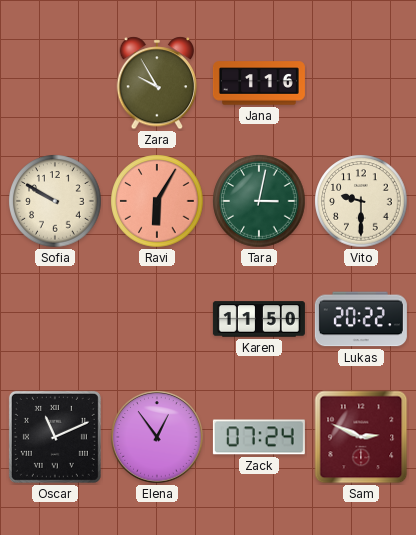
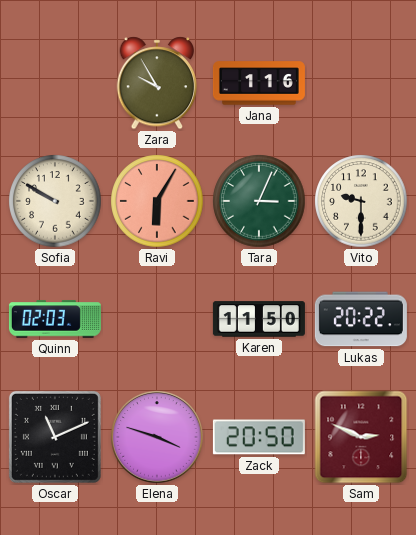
Tara: 3:02 -> 3:04
Quinn: none -> 02:03
Elena: 12:54 -> 3:48
Zack: 07:24 -> 20:50
